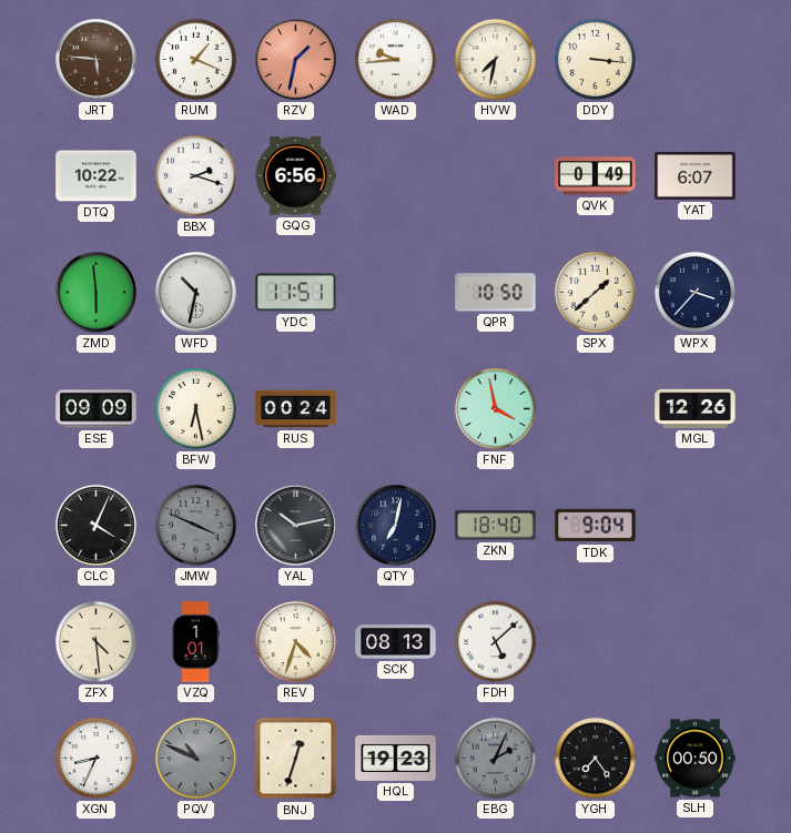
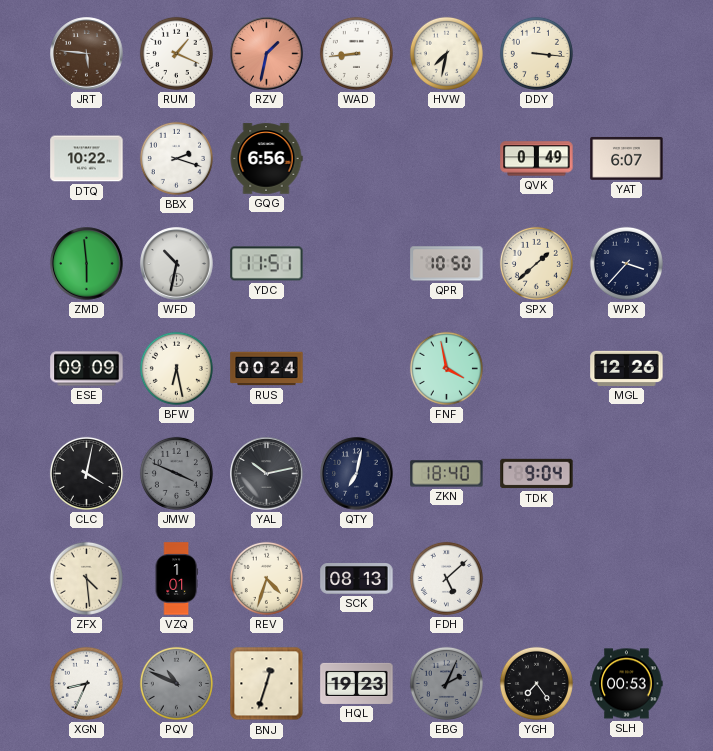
WAD: 9:44 -> 8:44
CLC: 4:04 -> 4:02
SLH: 00:50 -> 00:53
